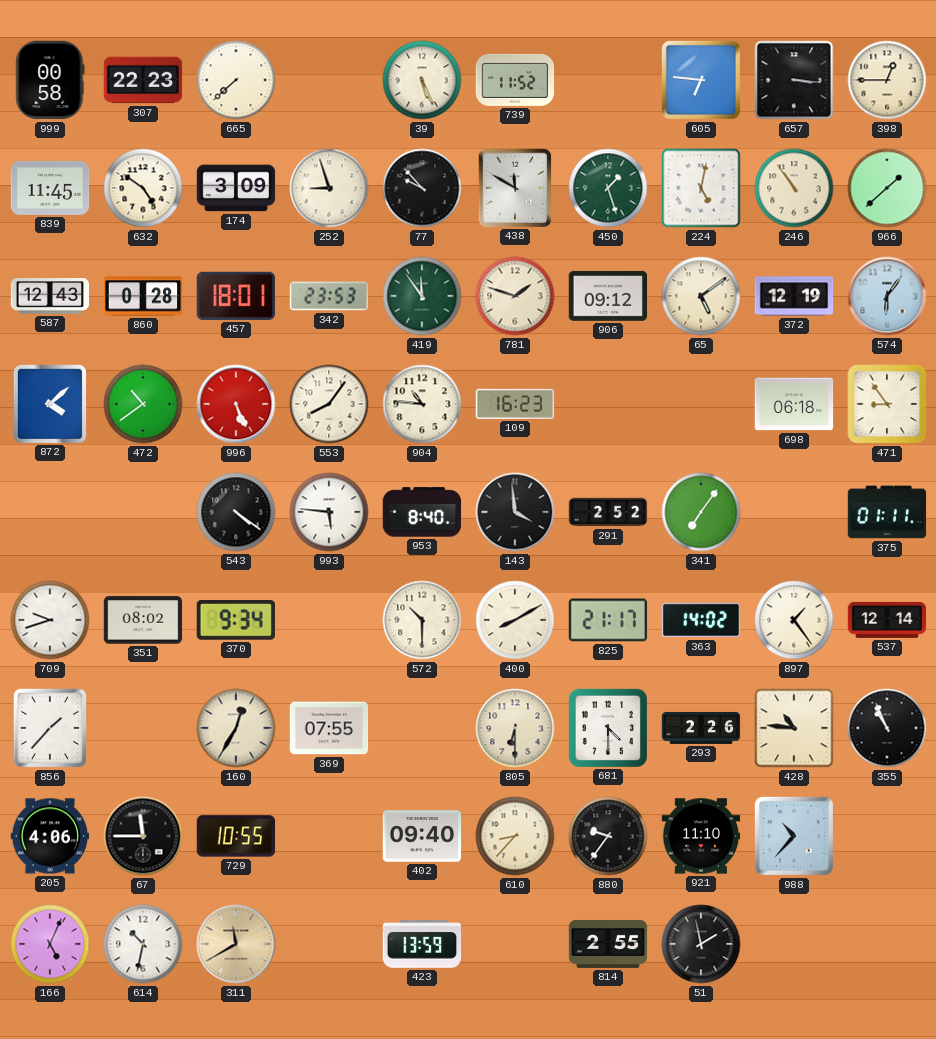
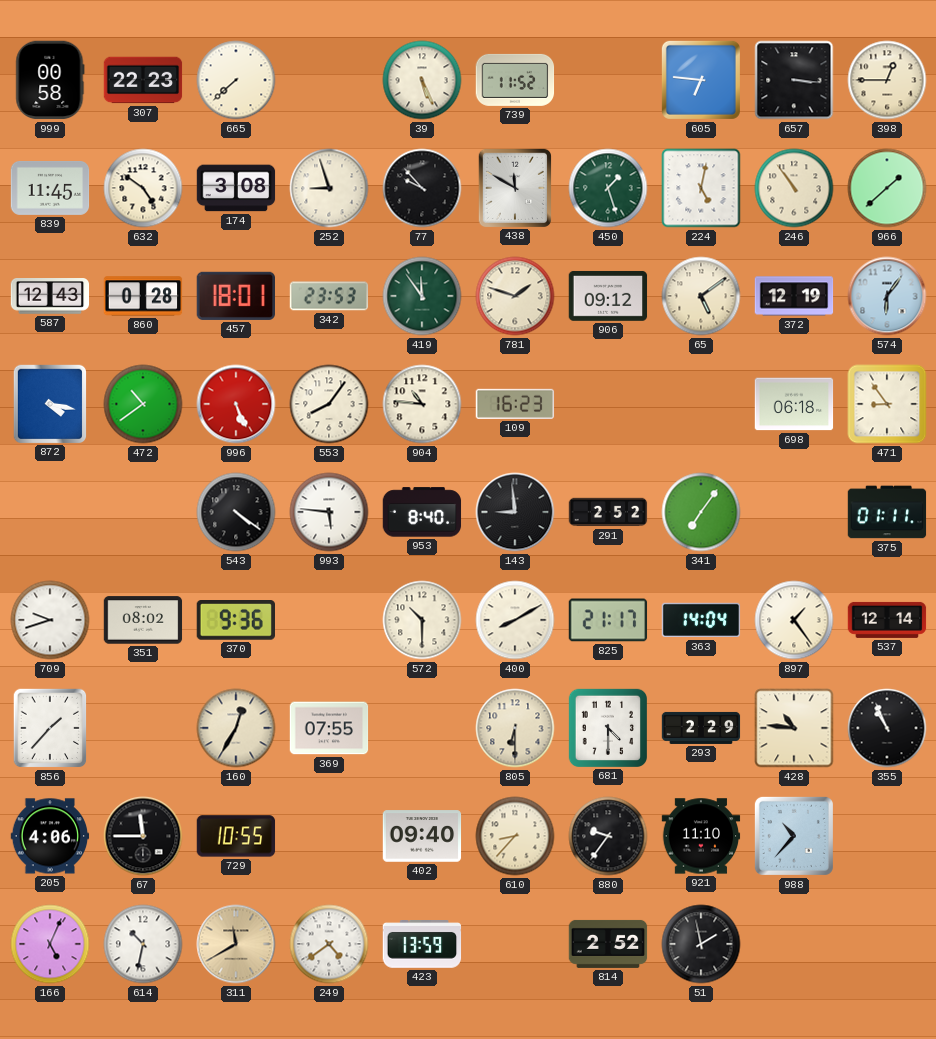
174: 3:09 -> 3:08
872: 4:08 -> 4:17
143: 3:59 -> 8:59
370: 9:34 -> 9:36
363: 14:02 -> 14:04
293: 2:26 -> 2:29
249: none -> 4:39
814: 2:55 -> 2:52
